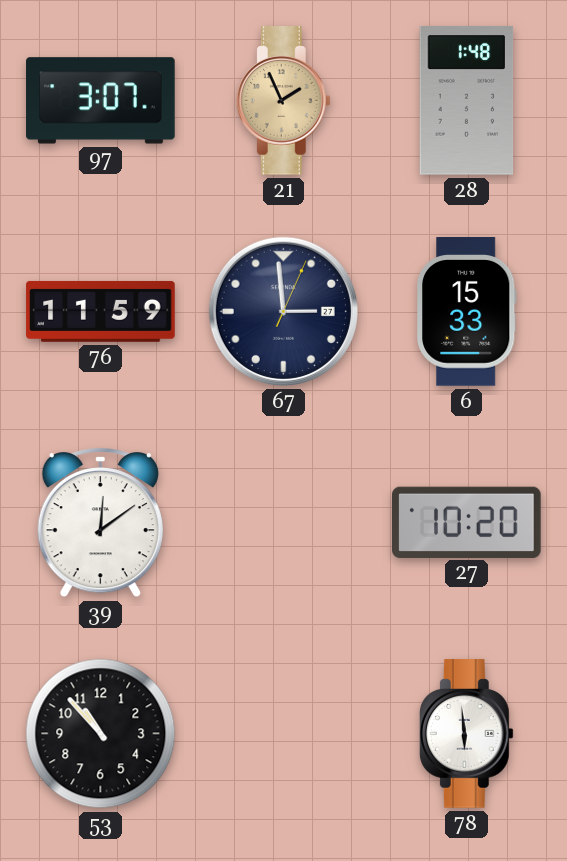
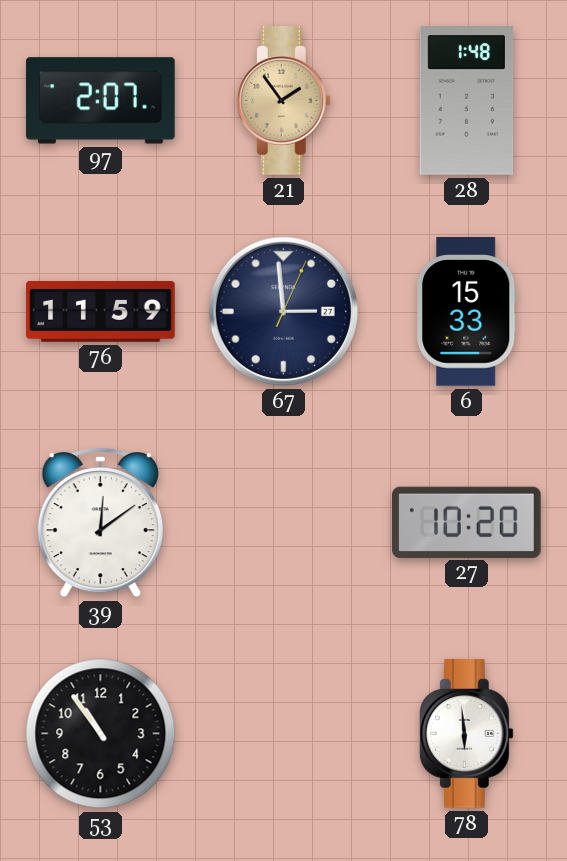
97: 3:07 -> 2:07
21: 1:56 -> 1:54
53: 10:53 -> 10:54
